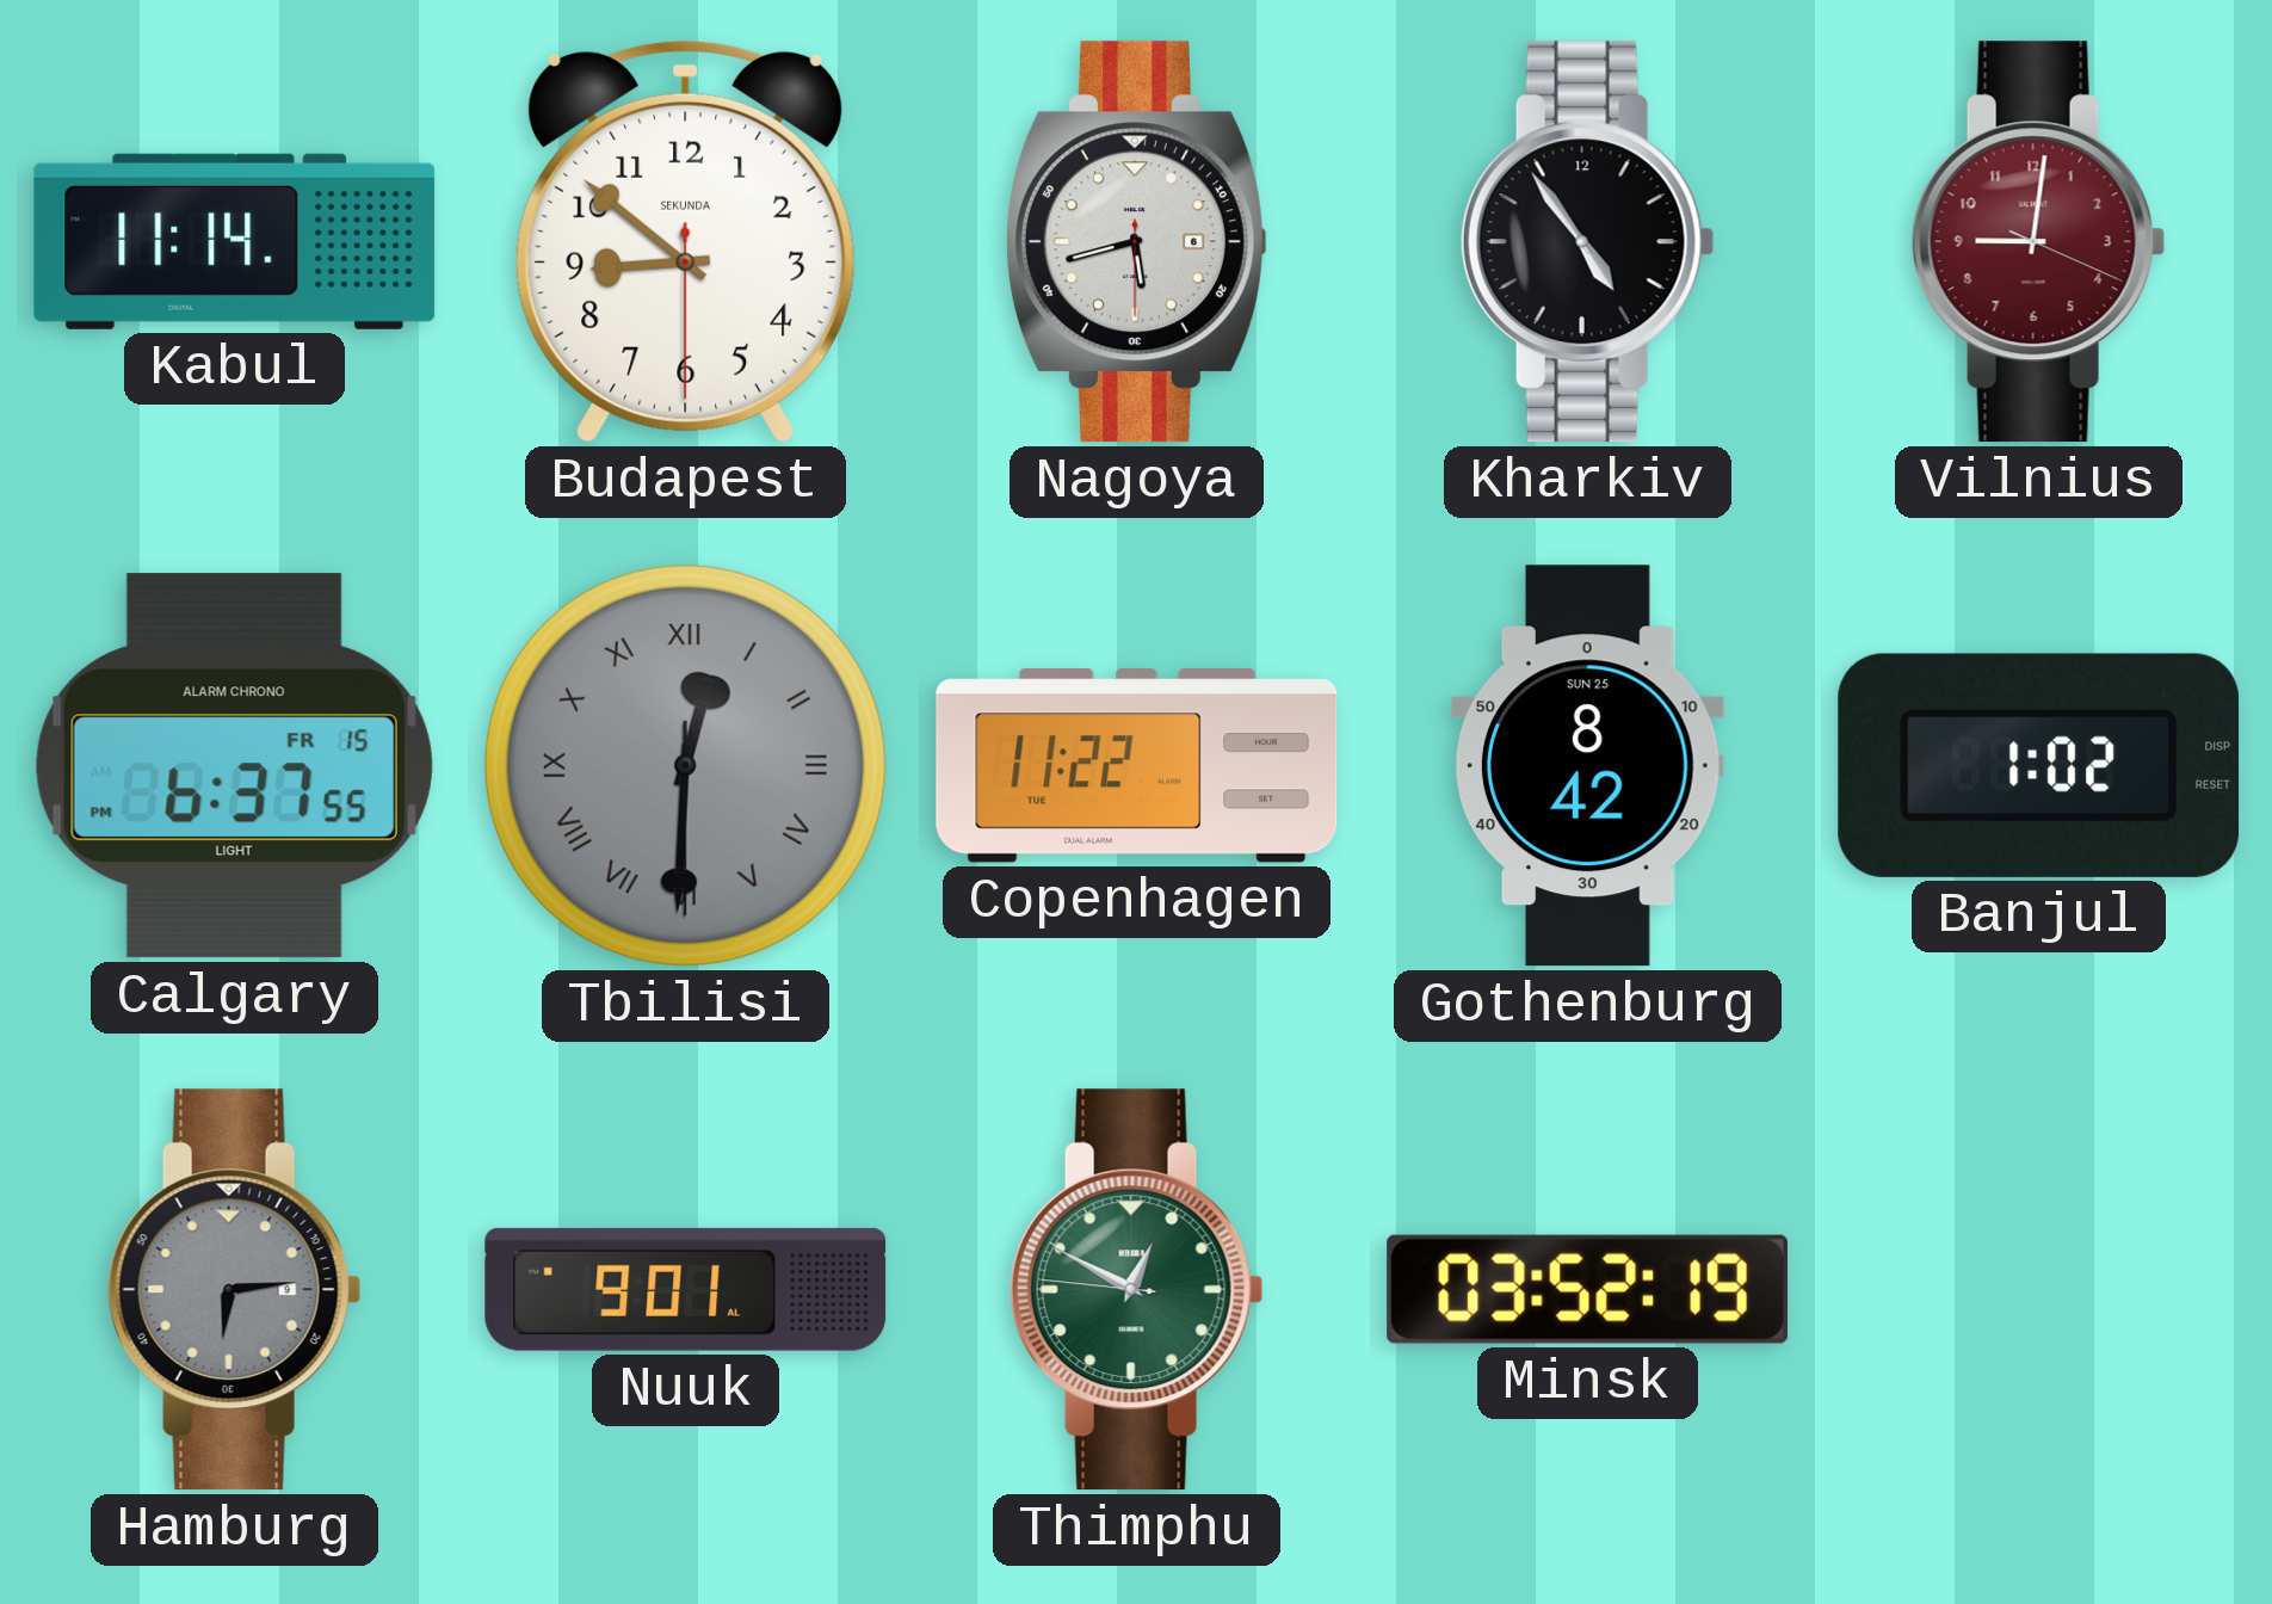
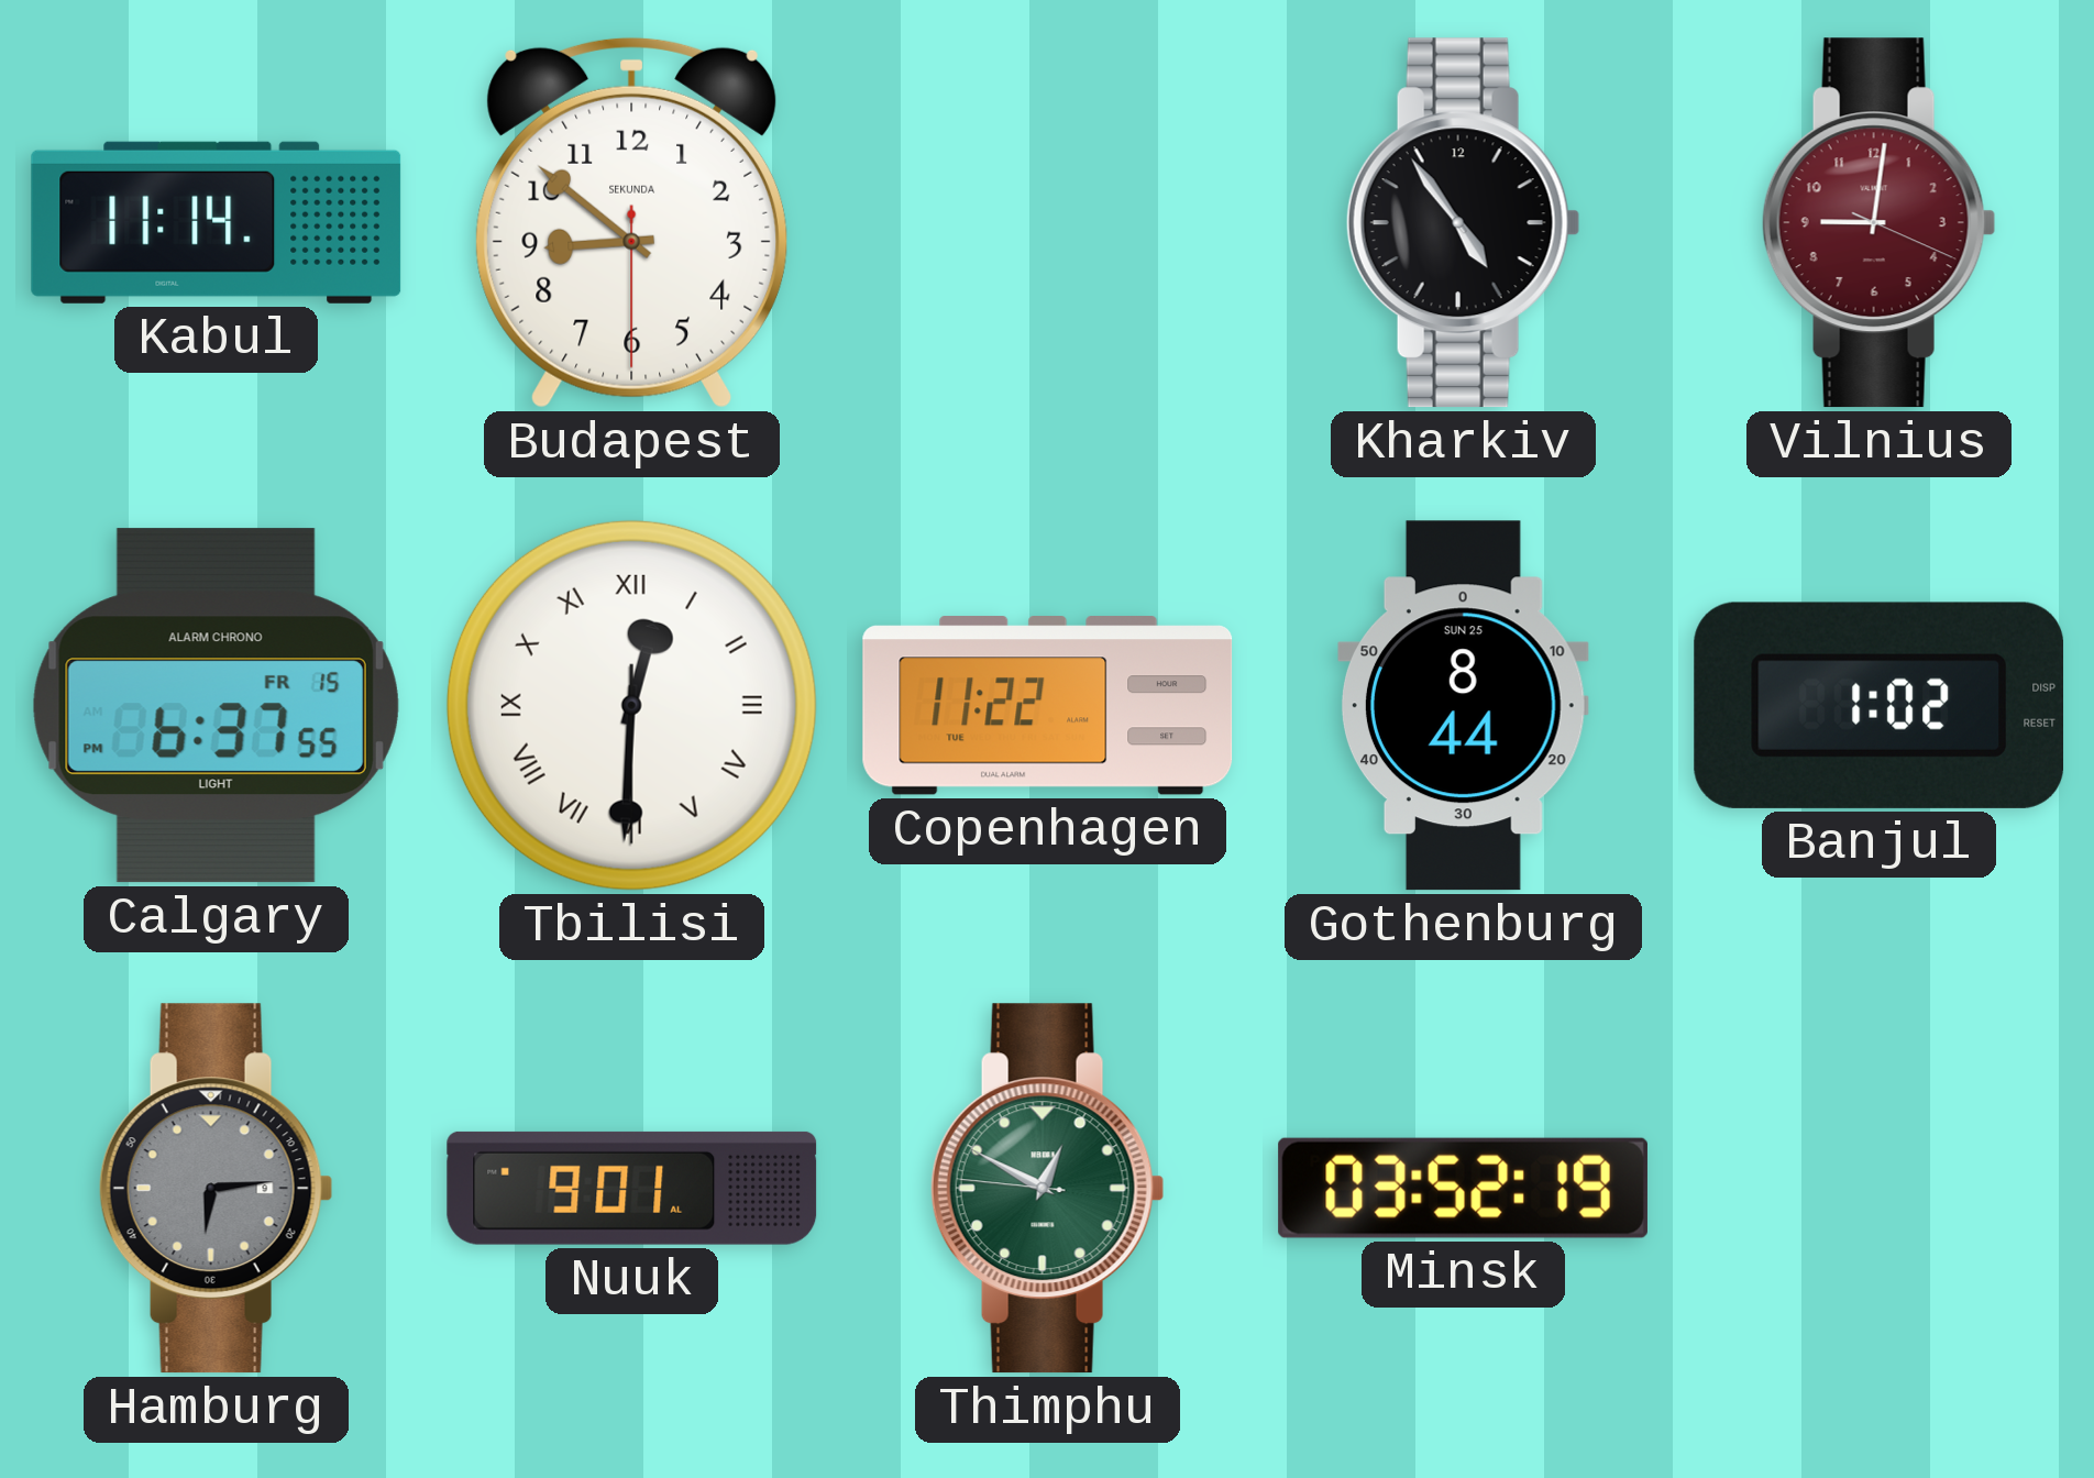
Nagoya: 5:42 -> none
Tbilisi dial: grey -> white
Gothenburg: 8:42 -> 8:44
